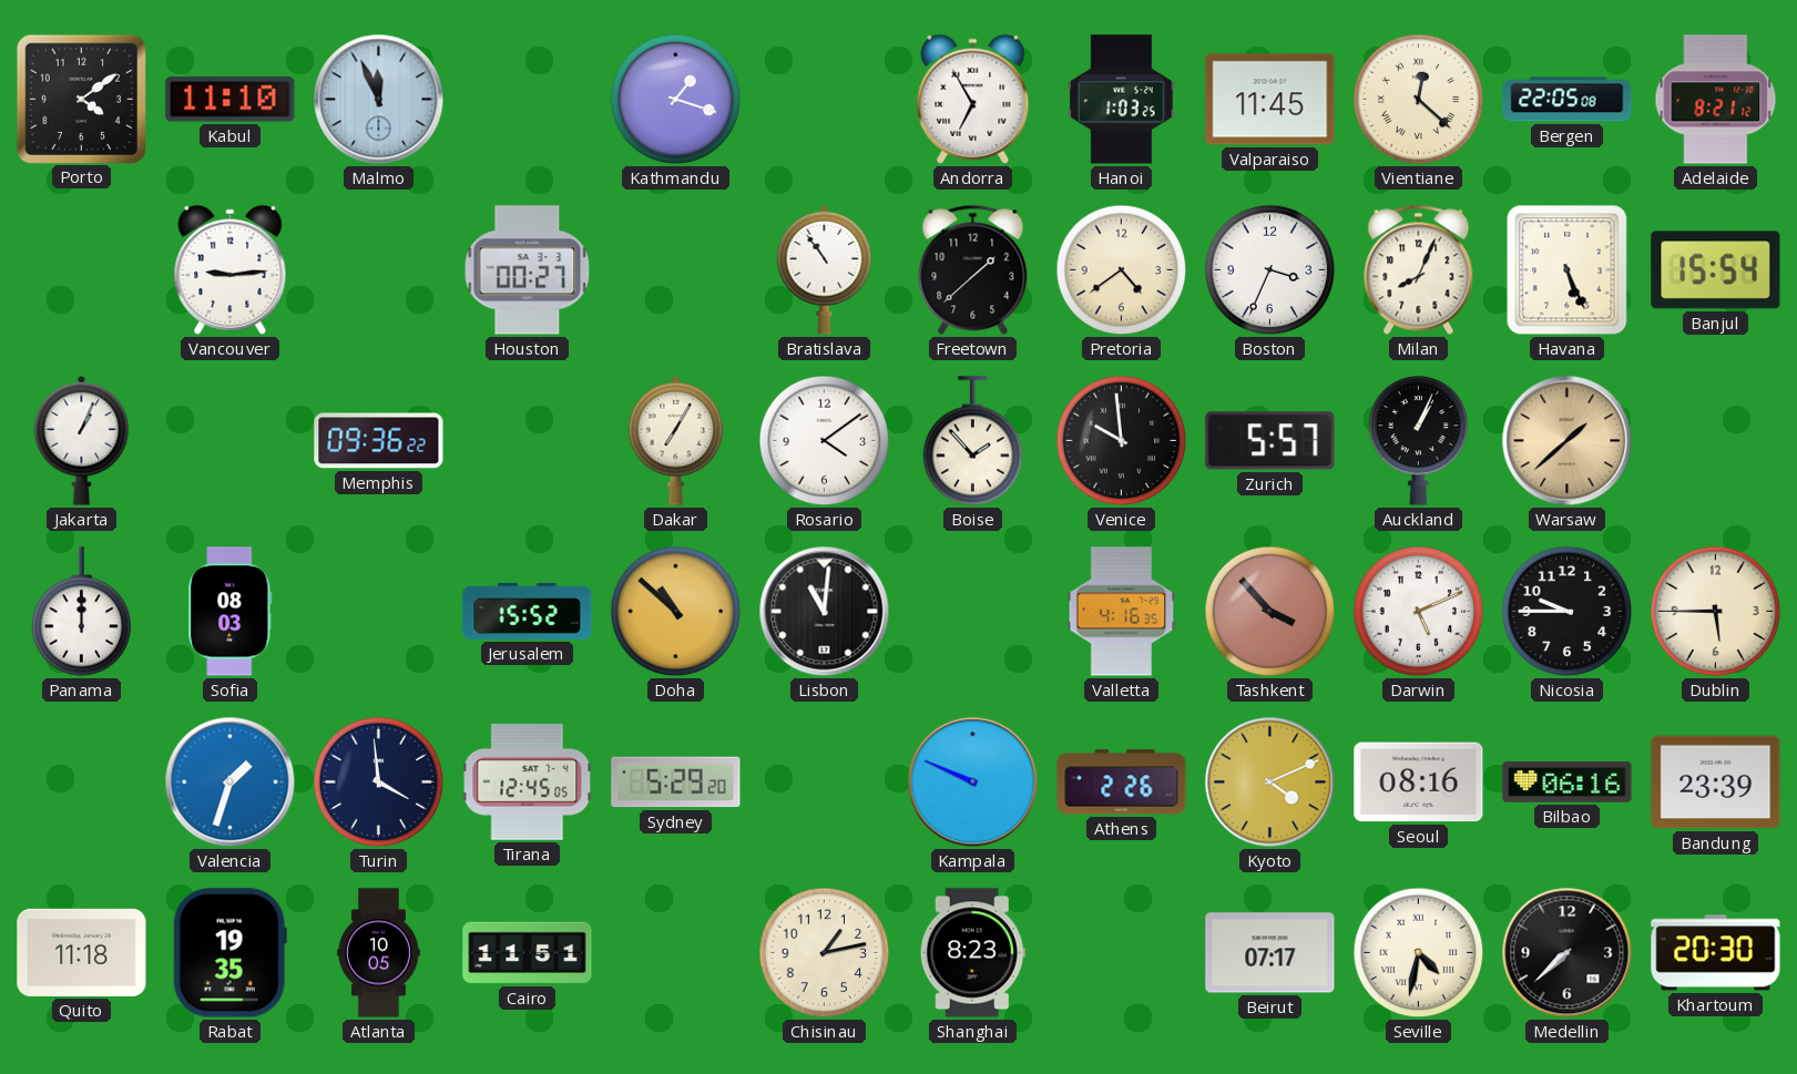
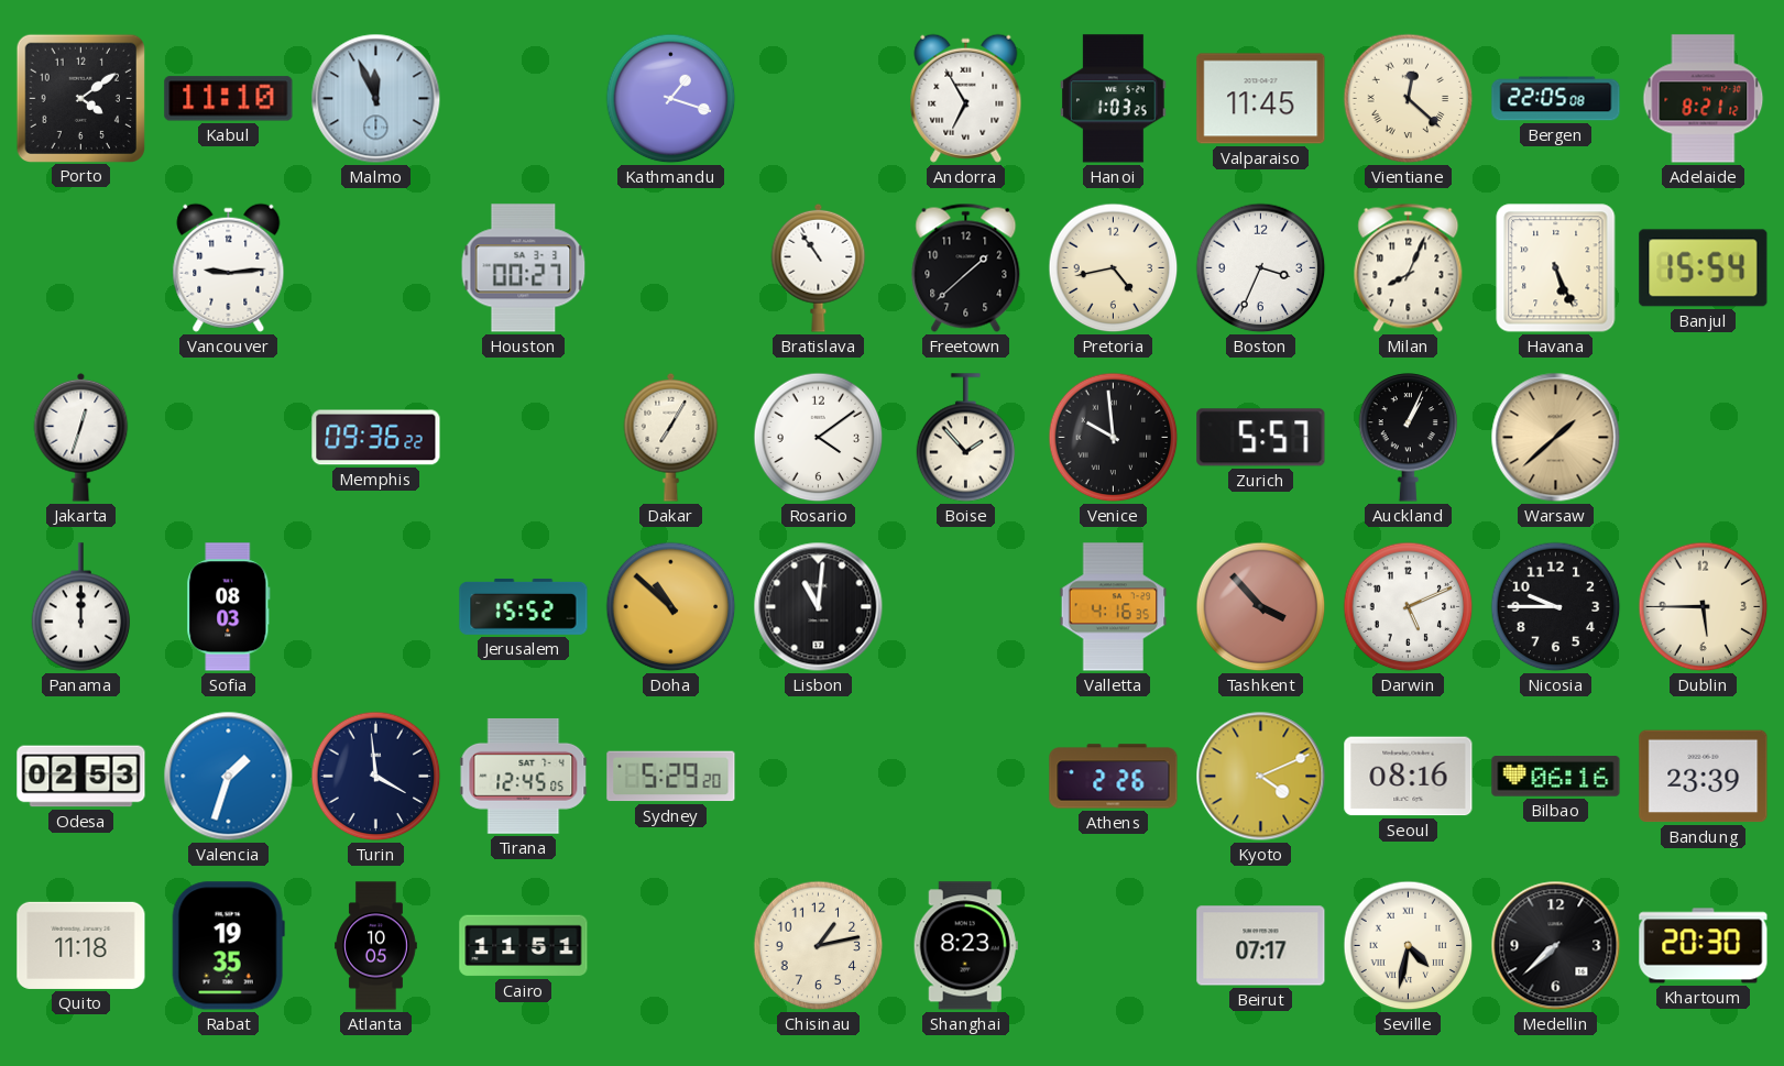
Pretoria: 4:39 -> 4:43
Jakarta: 1:04 -> 12:33
Odesa: none -> 02:53
Kampala: 9:49 -> none
